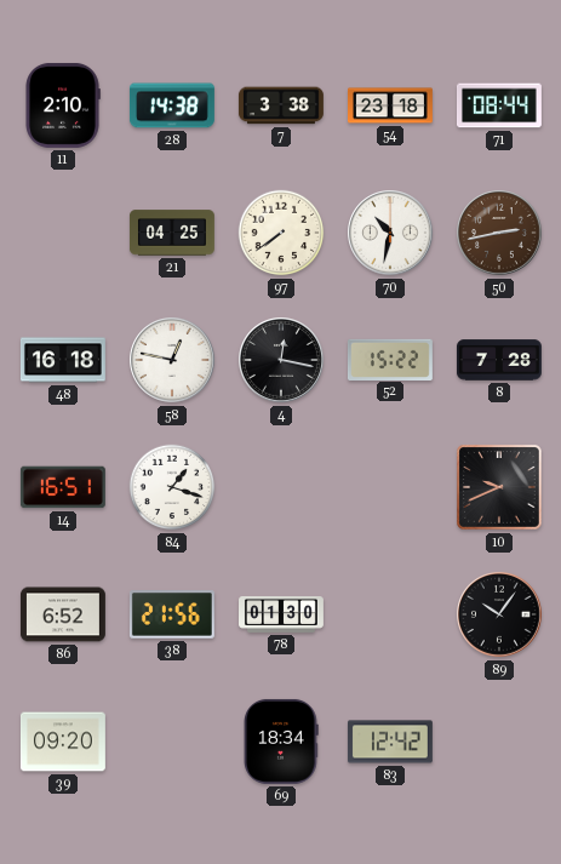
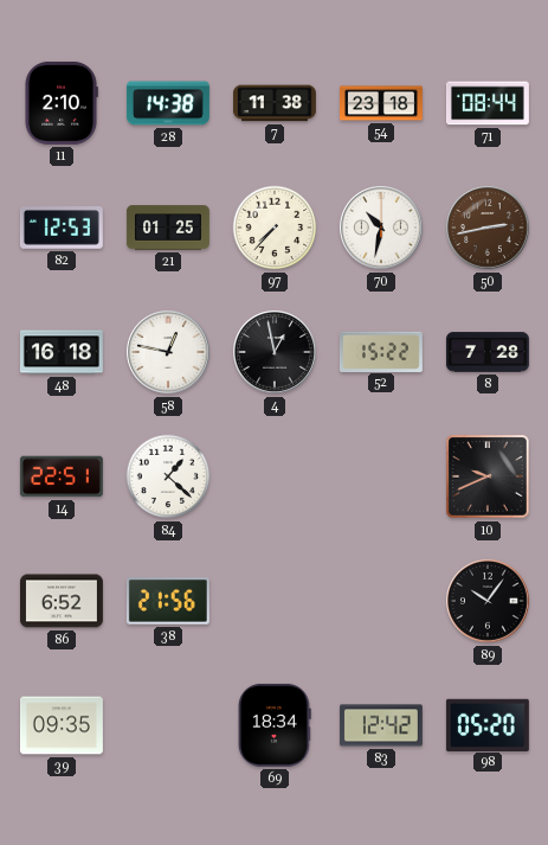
7: 3:38 -> 11:38
82: none -> 12:53
21: 04:25 -> 01:25
97: 7:39 -> 7:37
4: 12:17 -> 12:58
14: 16:51 -> 22:51
84: 1:18 -> 1:22
78: 01:30 -> none
39: 09:20 -> 09:35
98: none -> 05:20
